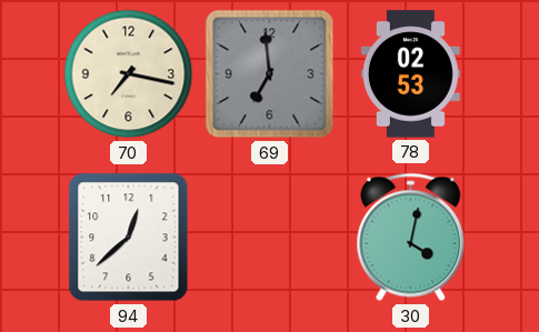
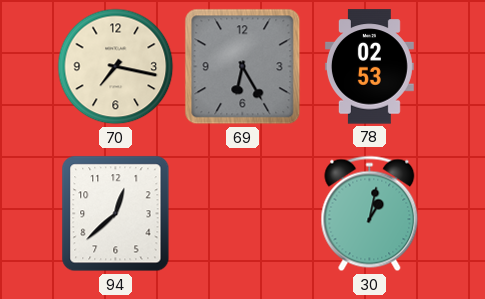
69: 6:59 -> 6:25
30: 4:02 -> 1:02
